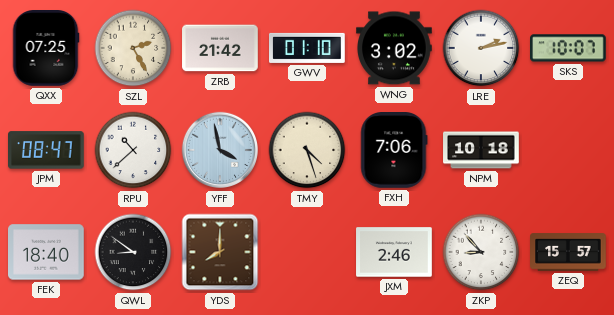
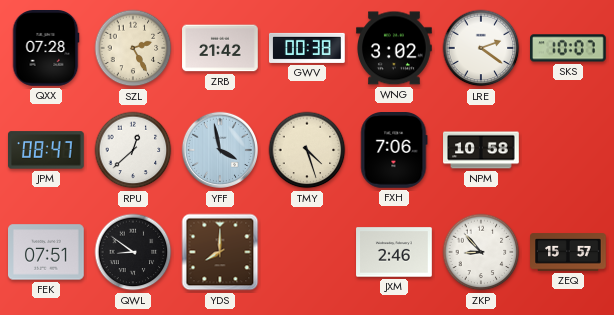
QXX: 07:25 -> 07:28
GWV: 01:10 -> 00:38
LRE: 2:13 -> 2:21
RPU: 10:38 -> 12:38
NPM: 10:18 -> 10:58
FEK: 18:40 -> 07:51
